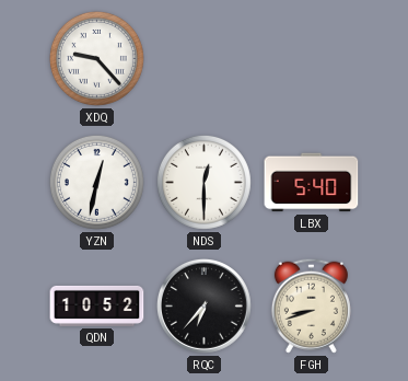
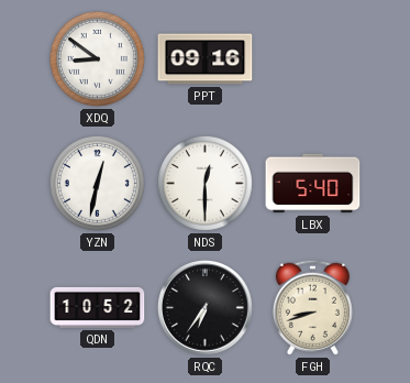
XDQ: 9:23 -> 8:51
PPT: none -> 09:16
RQC: 6:37 -> 6:36
